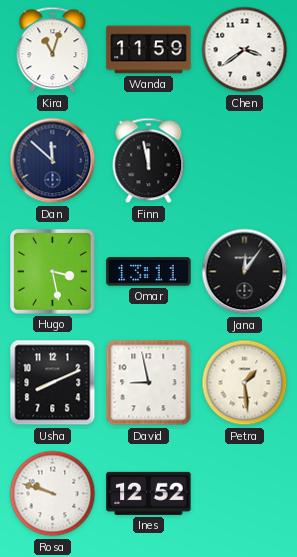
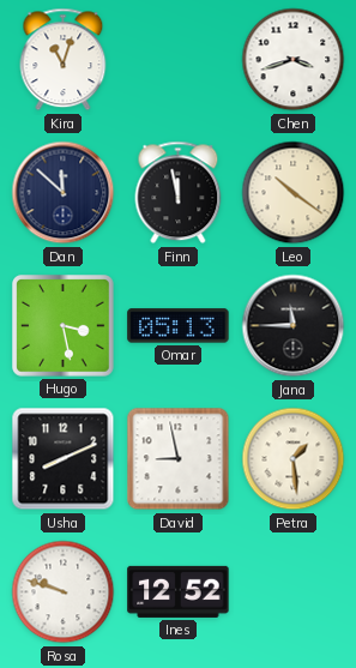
Wanda: 11:59 -> none
Chen: 3:39 -> 3:42
Leo: none -> 10:21
Omar: 13:11 -> 05:13
Jana: 12:06 -> 11:45
